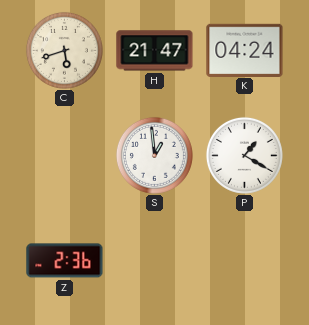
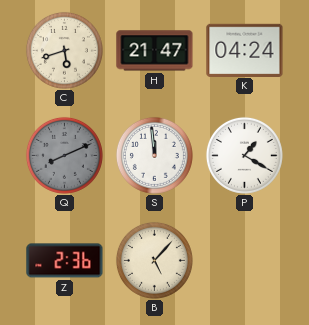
Q: none -> 8:11
S: 12:59 -> 11:59
B: none -> 5:07
